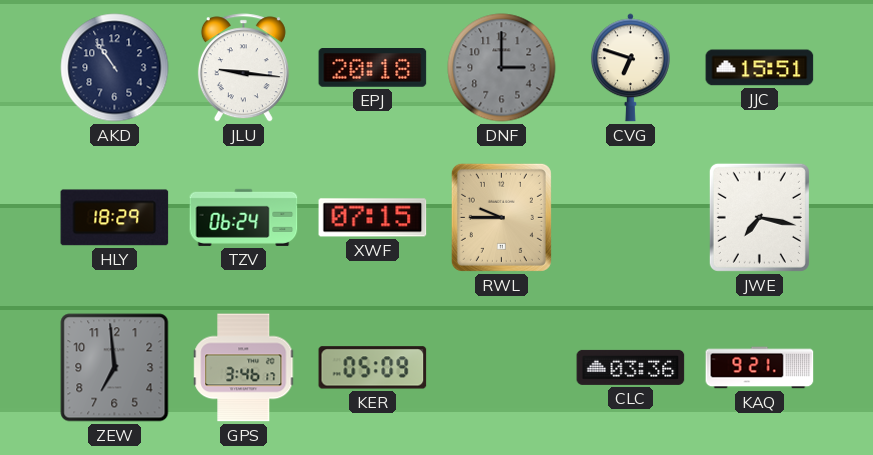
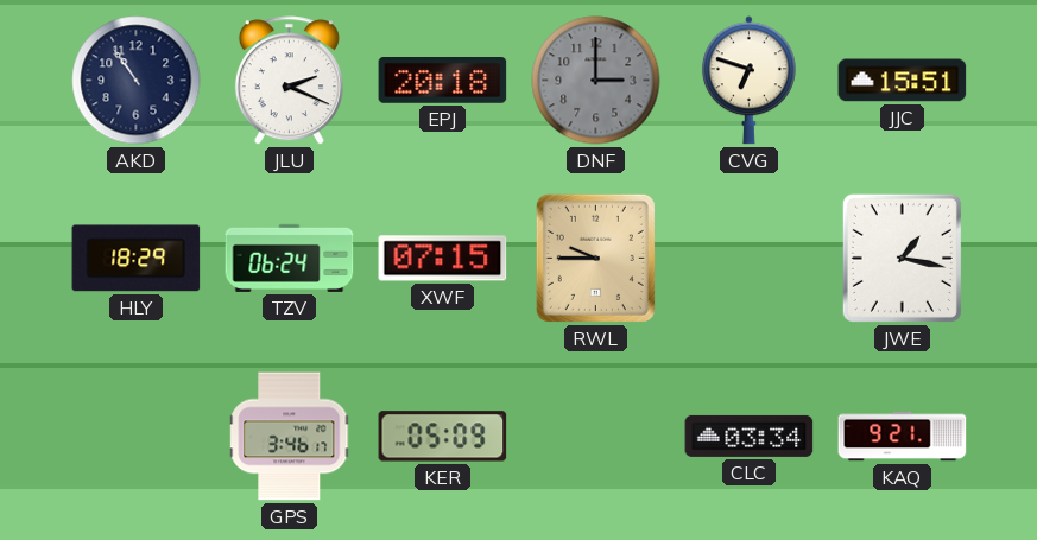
JLU: 9:16 -> 2:19
JWE: 7:17 -> 1:17
ZEW: 6:59 -> none
CLC: 03:36 -> 03:34
